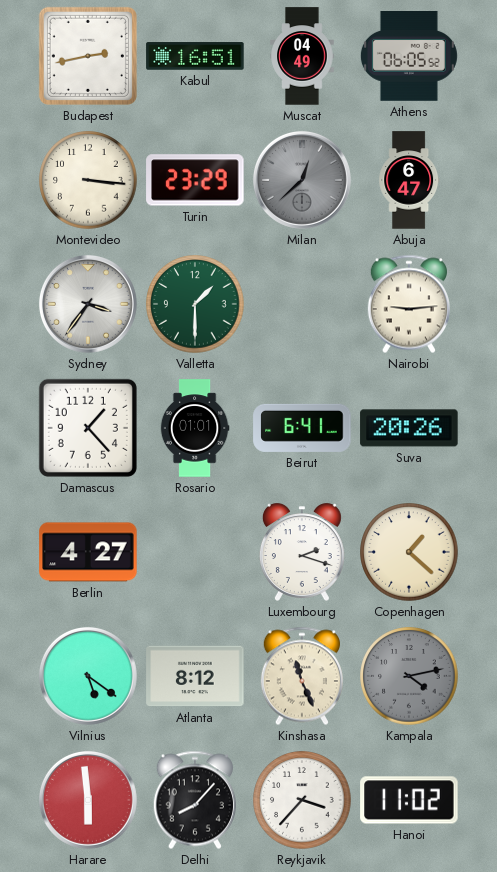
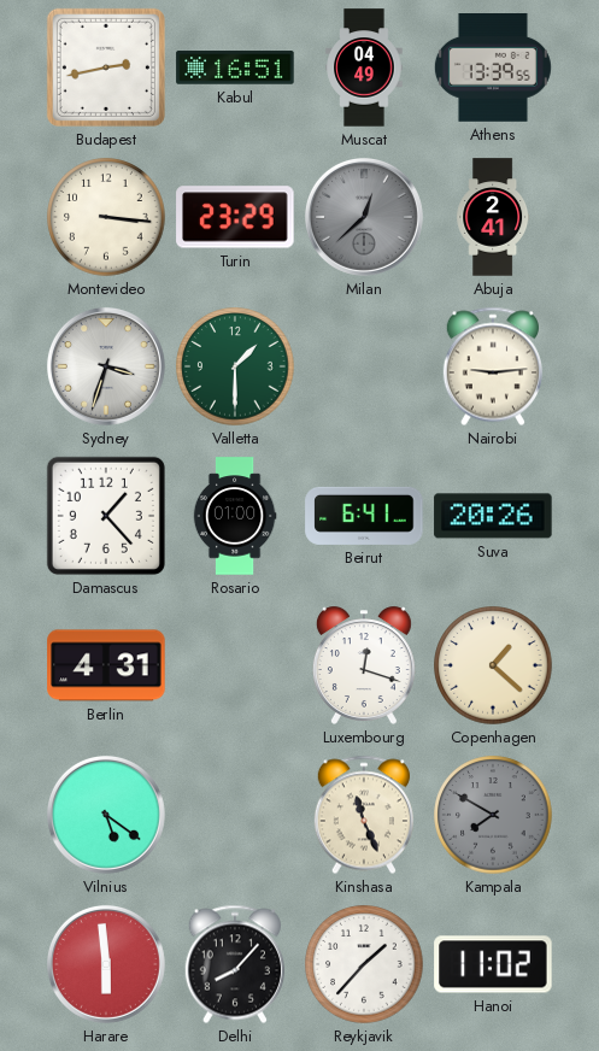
Athens: 06:05 -> 13:39
Abuja: 6:47 -> 2:41
Sydney: 3:36 -> 3:33
Rosario: 01:01 -> 01:00
Berlin: 4:27 -> 4:31
Luxembourg: 2:18 -> 12:18
Atlanta: 8:12 -> none
Kampala: 4:13 -> 7:50
Reykjavik: 3:37 -> 1:37
